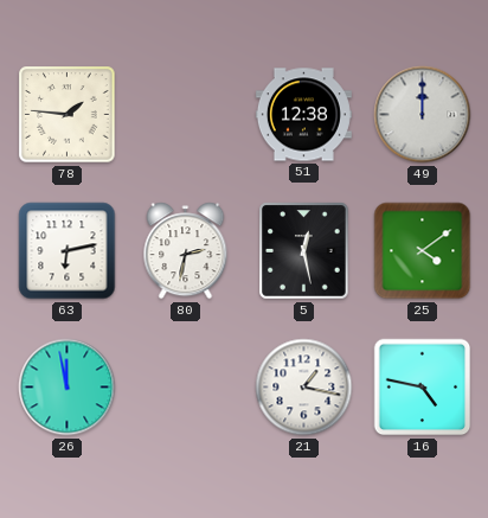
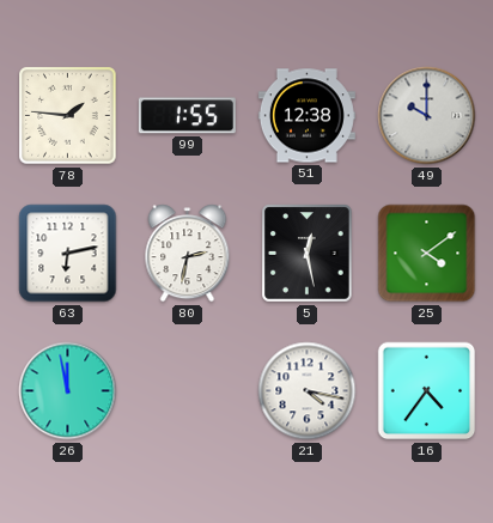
99: none -> 1:55
49: 12:00 -> 10:00
21: 1:17 -> 4:17
16: 4:47 -> 4:36
